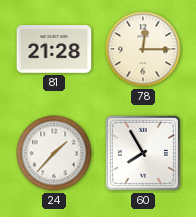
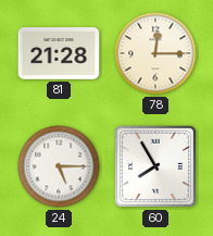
24: 1:37 -> 5:15
